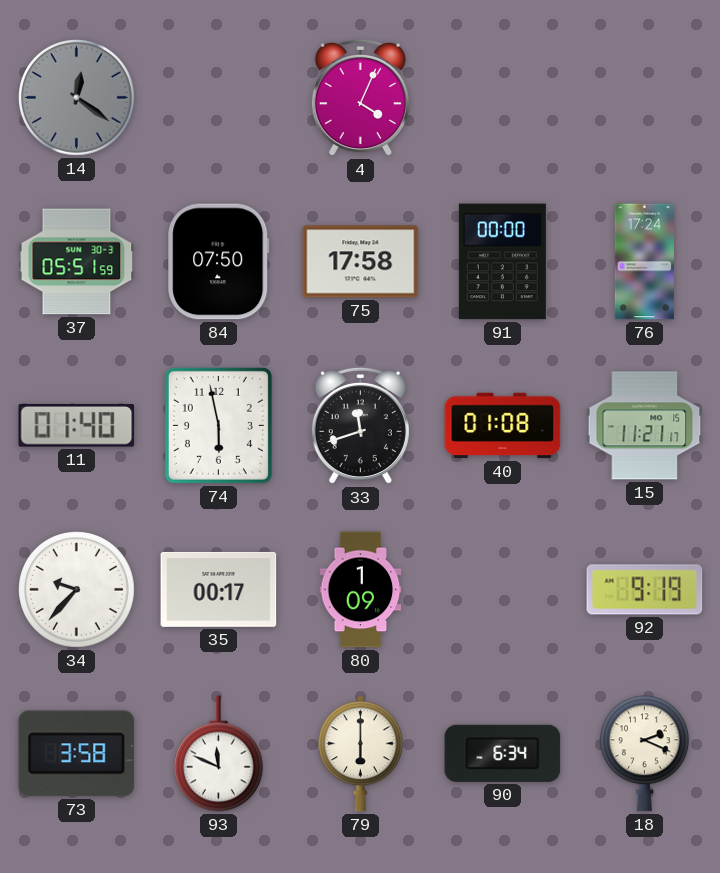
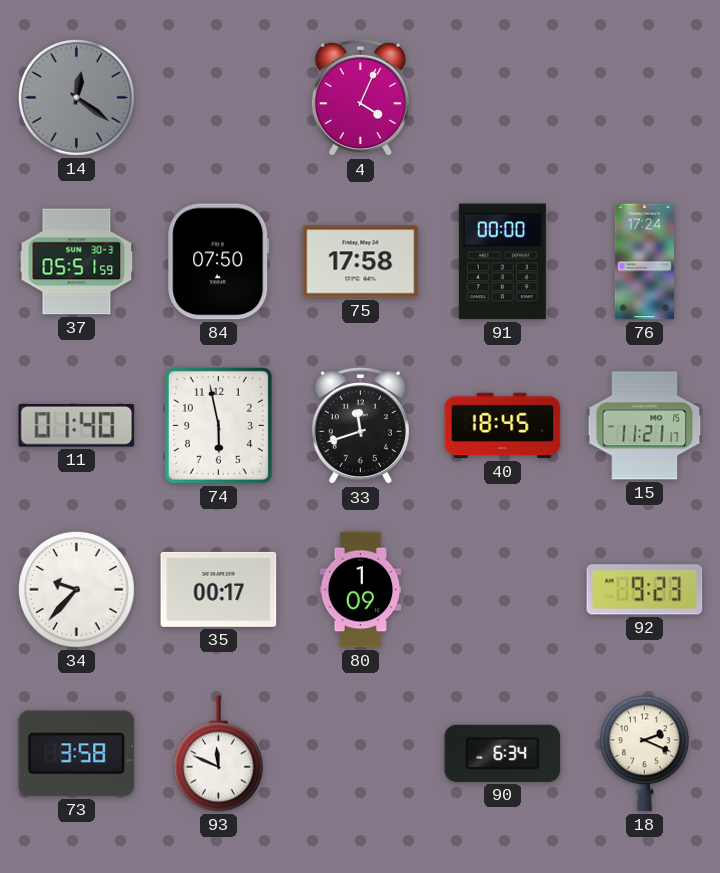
40: 01:08 -> 18:45
92: 9:19 -> 9:23
79: 6:00 -> none
